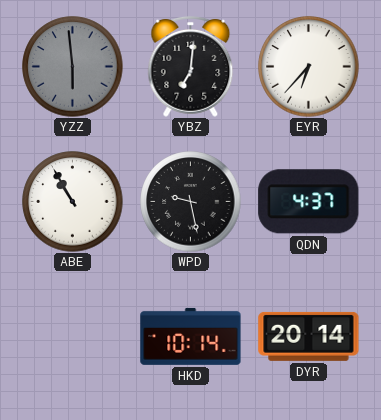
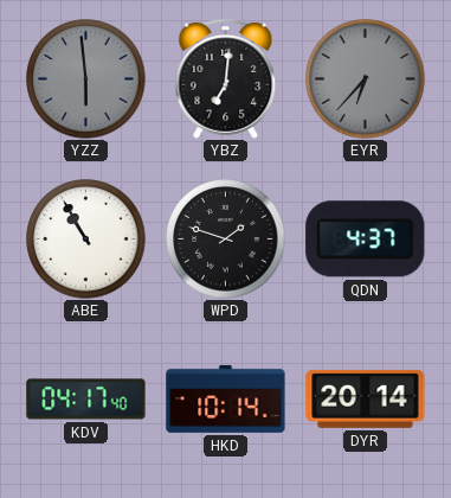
EYR dial: white -> grey
WPD: 9:28 -> 1:48
KDV: none -> 04:17
